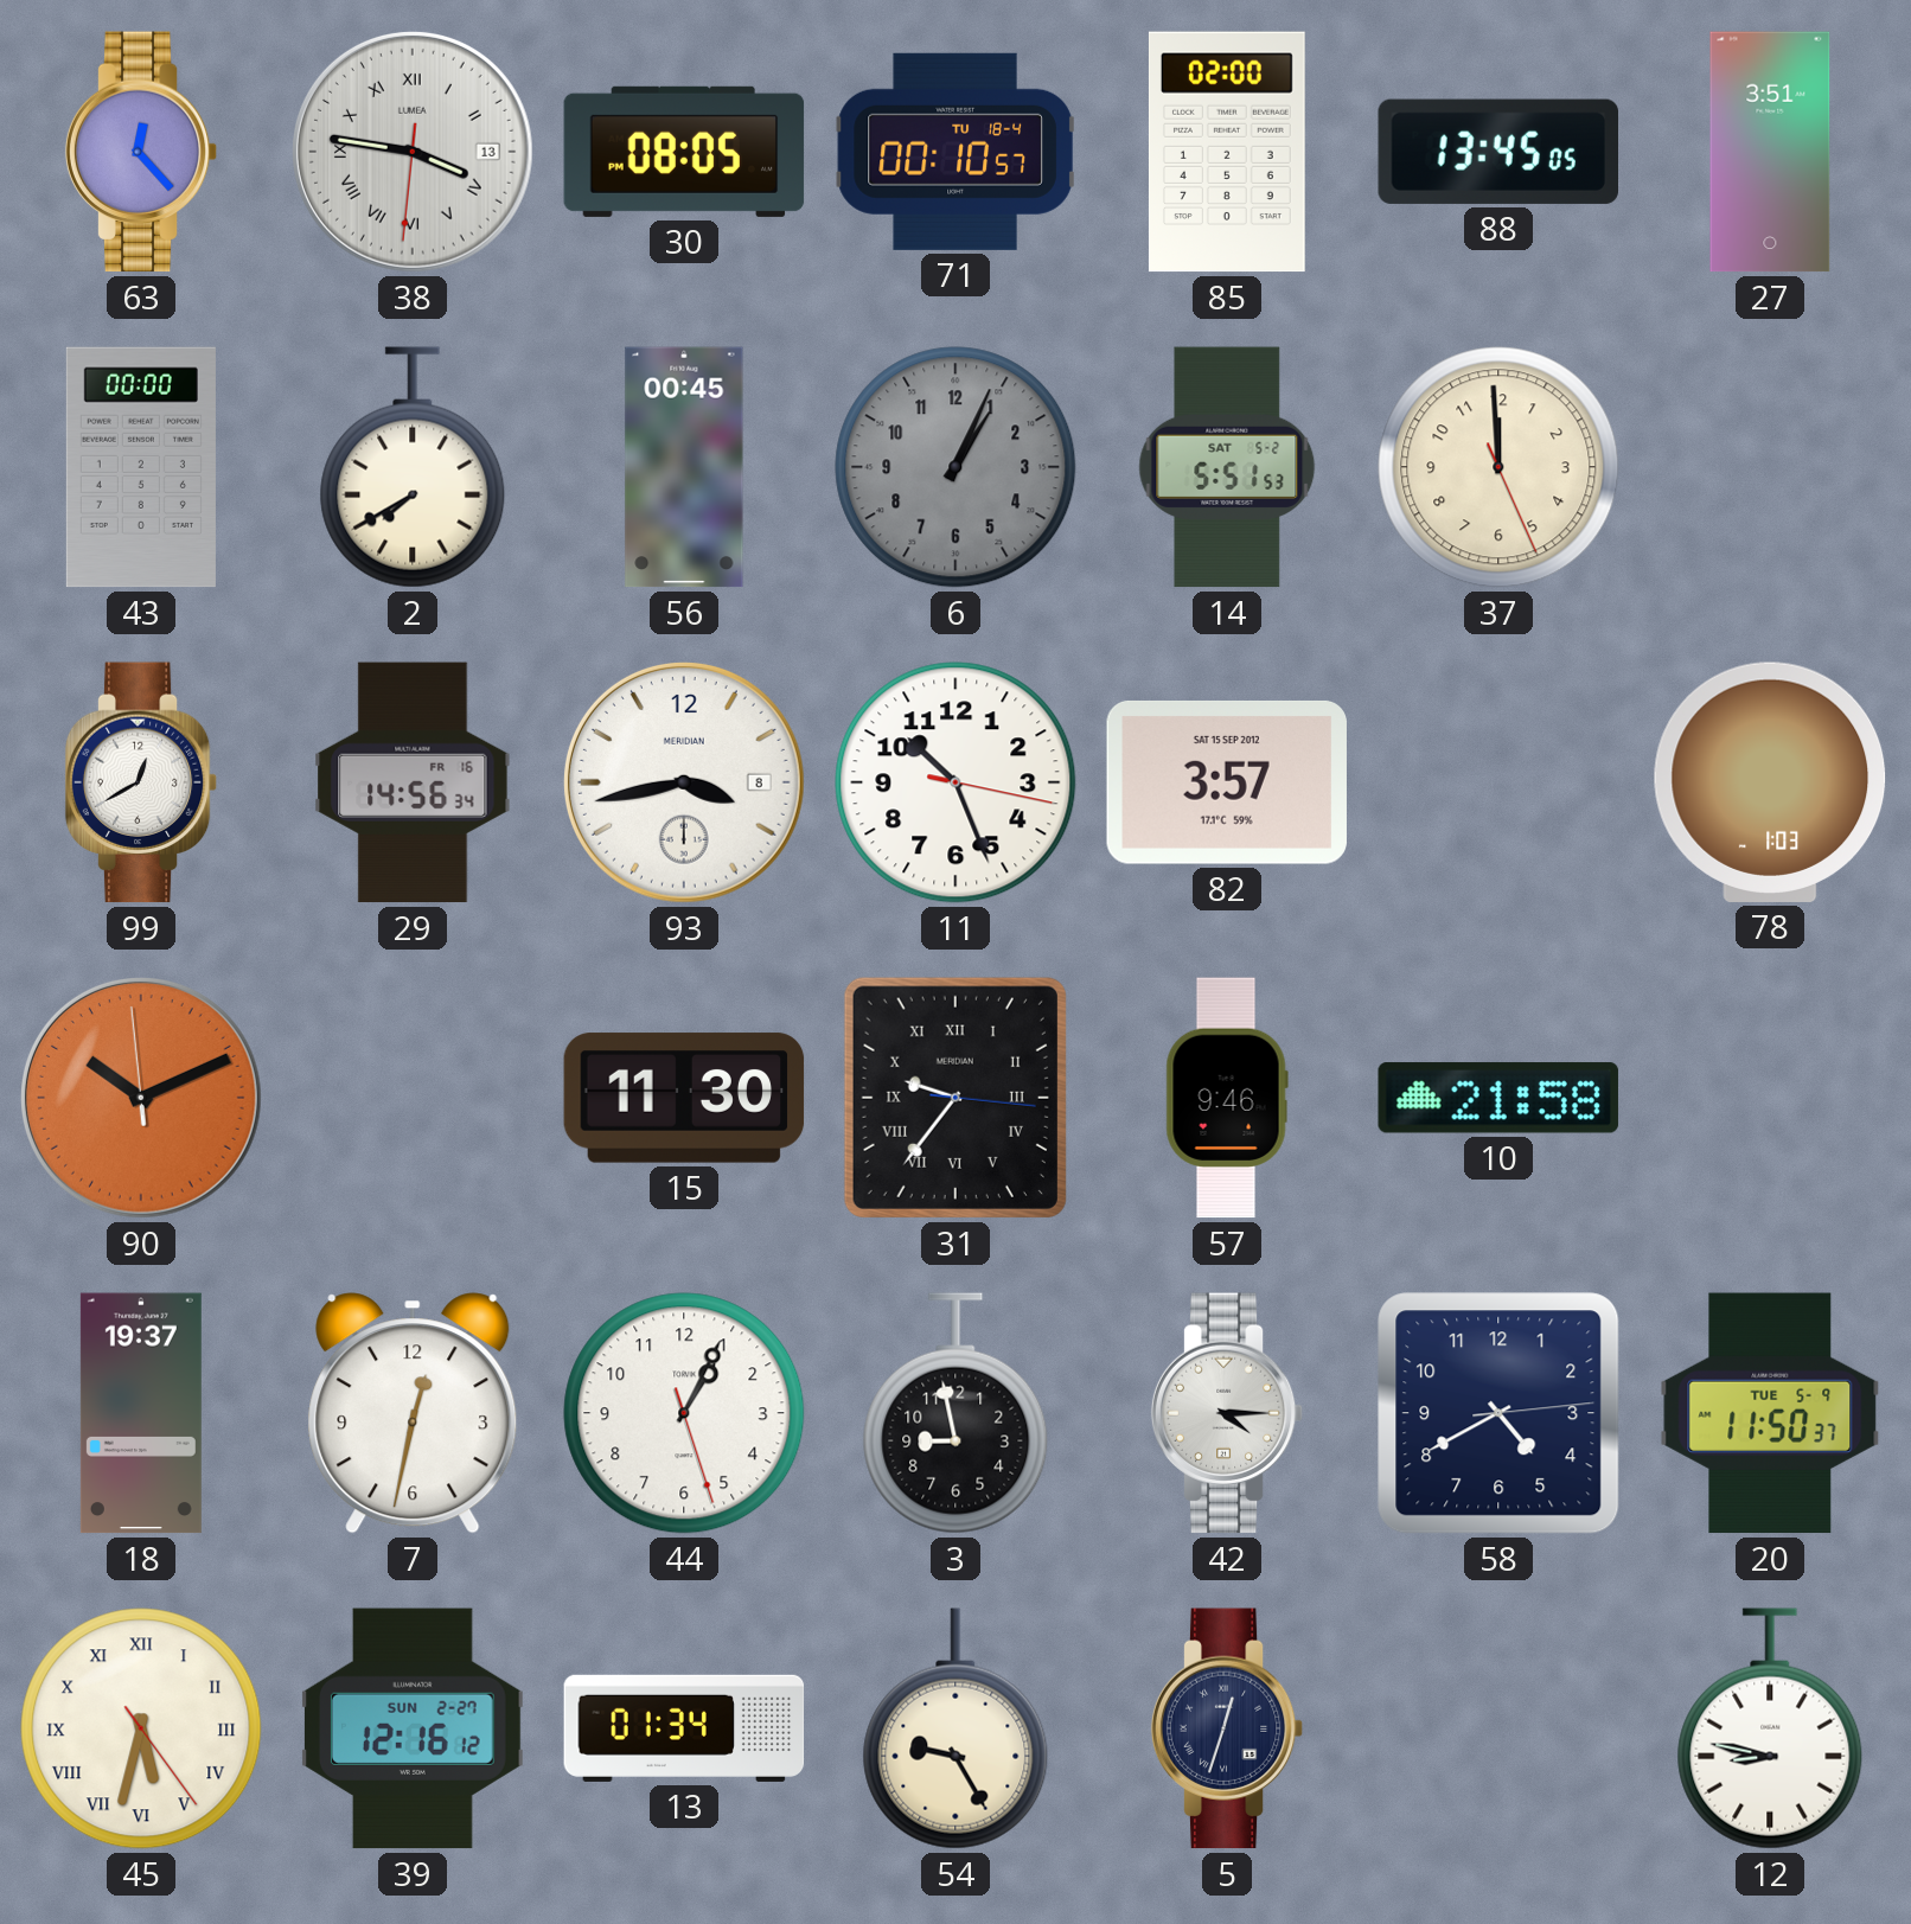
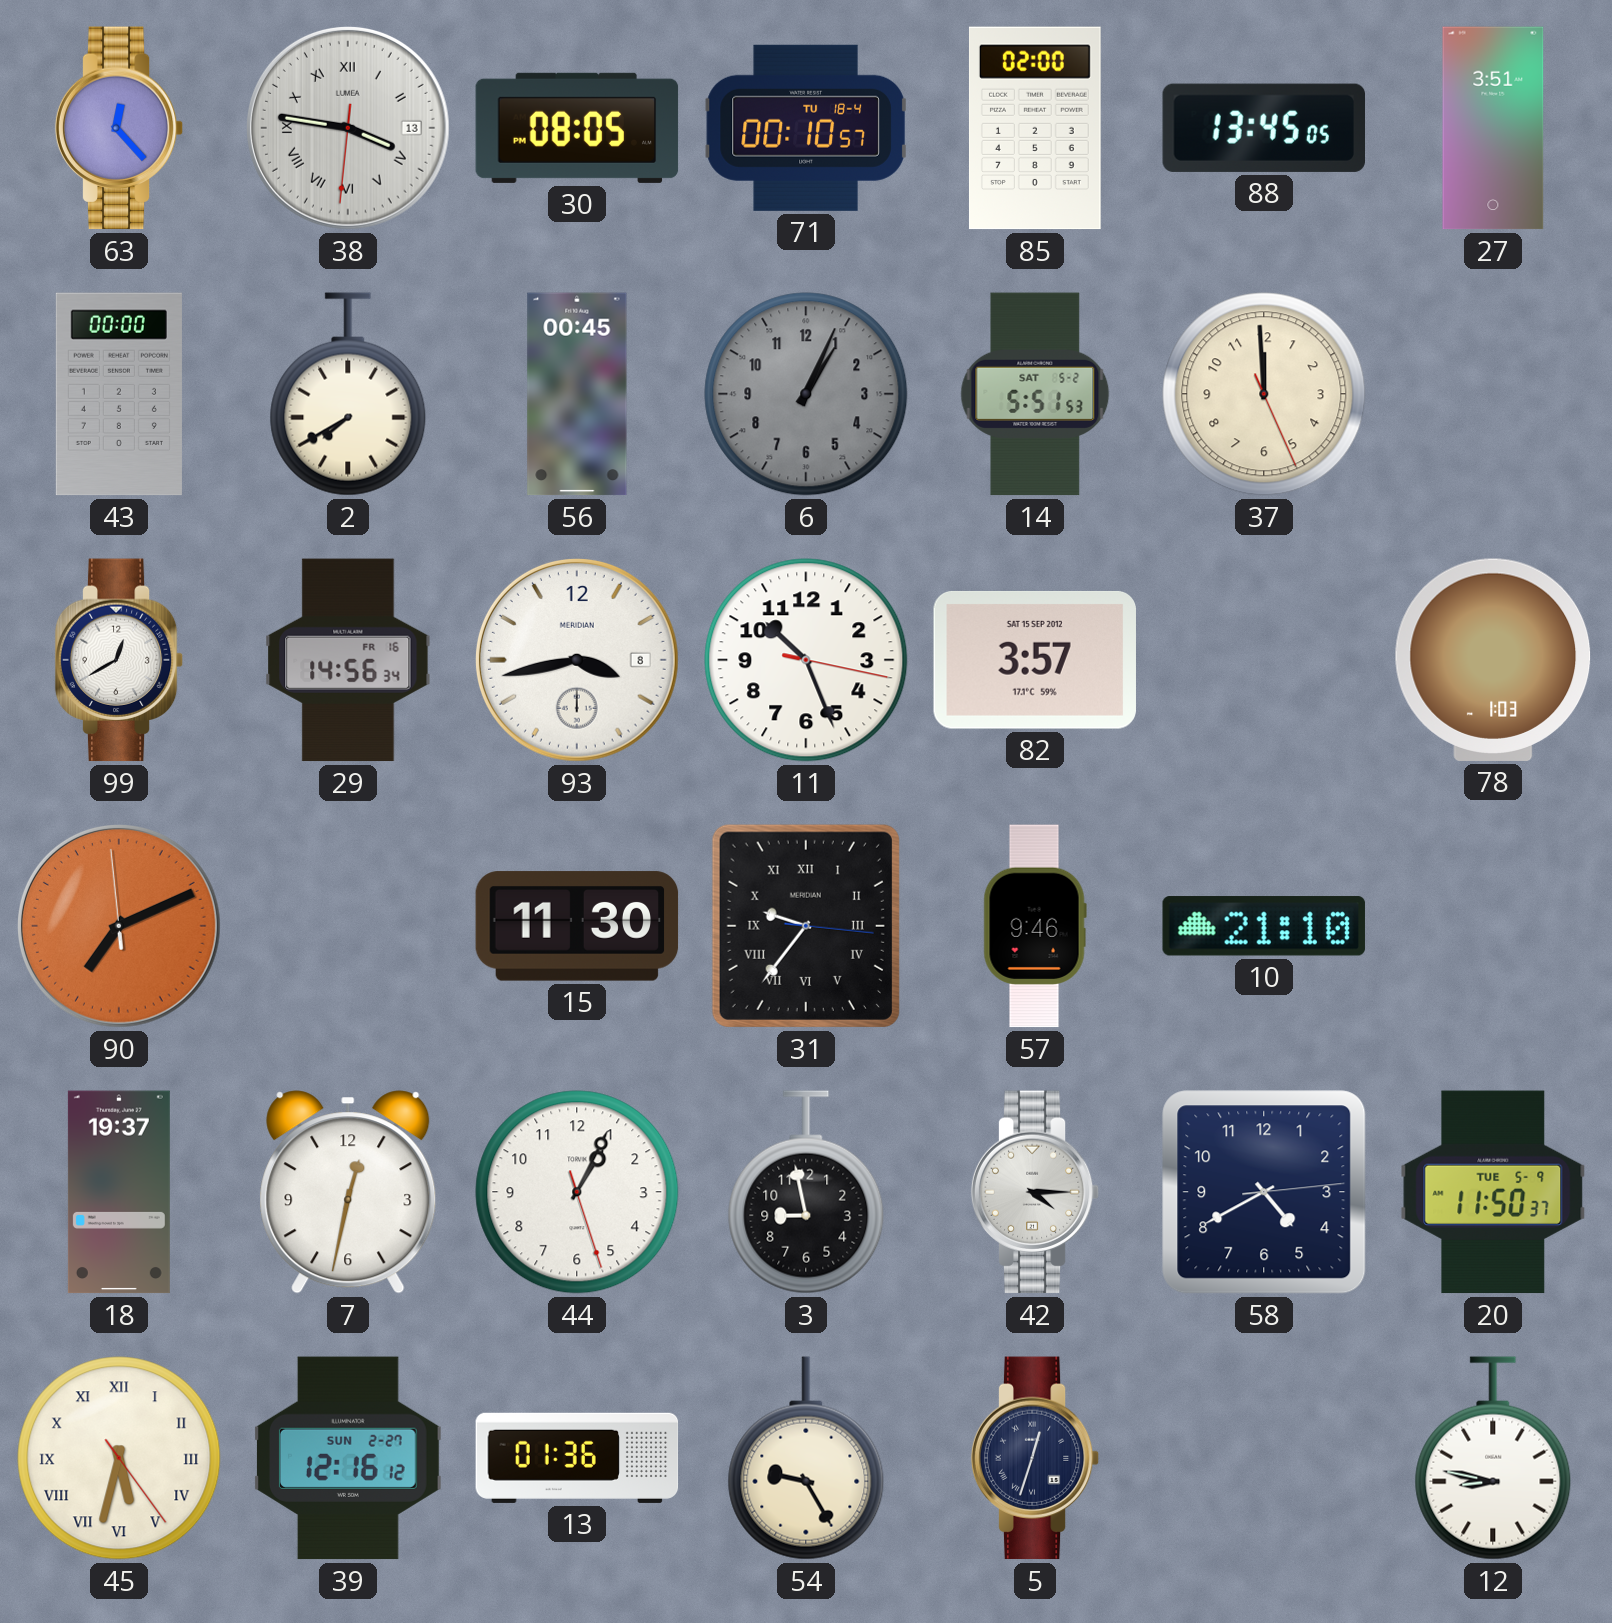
90: 10:10 -> 7:10
10: 21:58 -> 21:10
13: 01:34 -> 01:36
